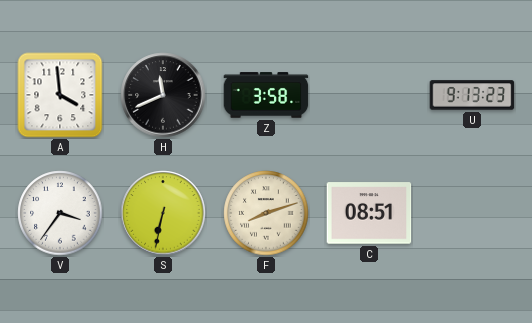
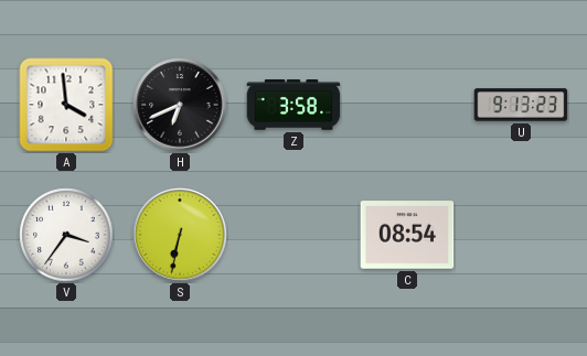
H: 11:41 -> 6:41
F: 8:12 -> none
C: 08:51 -> 08:54
